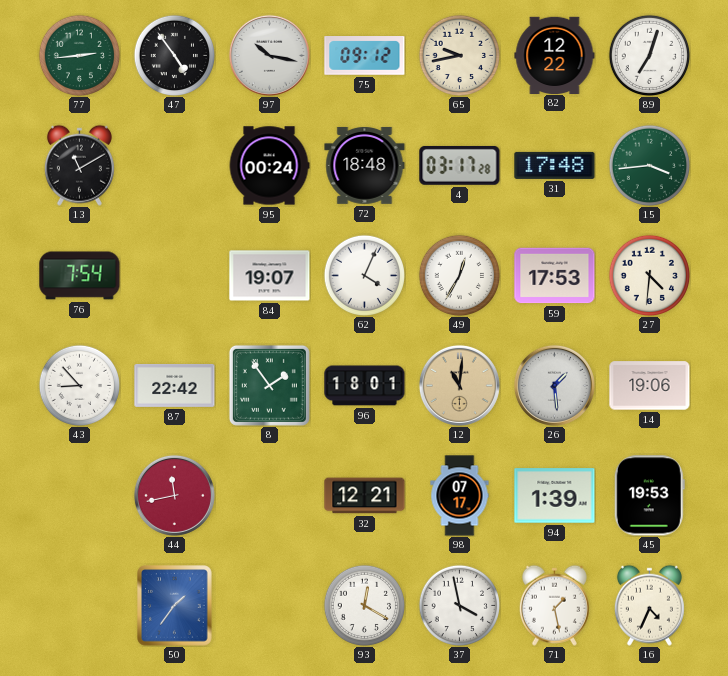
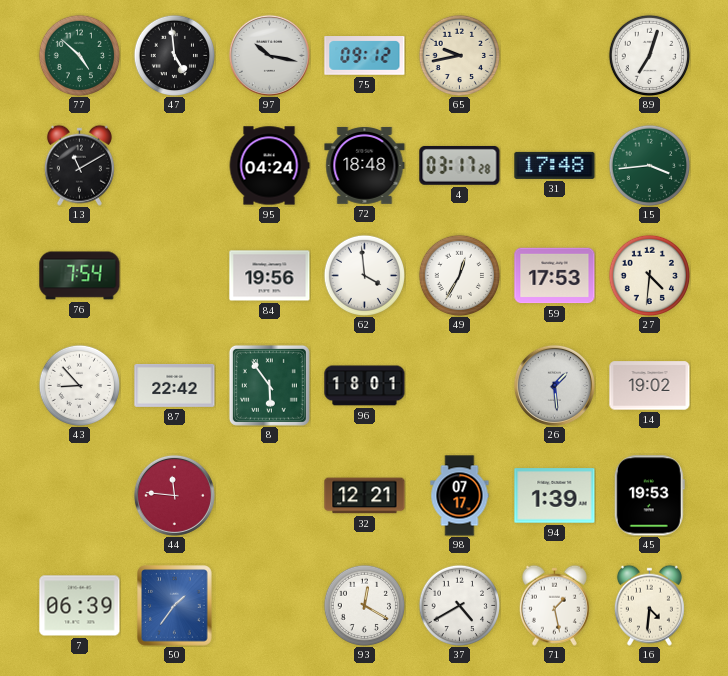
77: 2:44 -> 4:52
47: 4:54 -> 4:59
82: 12:22 -> none
95: 00:24 -> 04:24
84: 19:07 -> 19:56
62: 4:04 -> 3:59
8: 1:54 -> 5:54
12: 11:01 -> none
14: 19:06 -> 19:02
44: 11:43 -> 11:46
7: none -> 06:39
37: 3:58 -> 4:40
16: 4:34 -> 4:31
